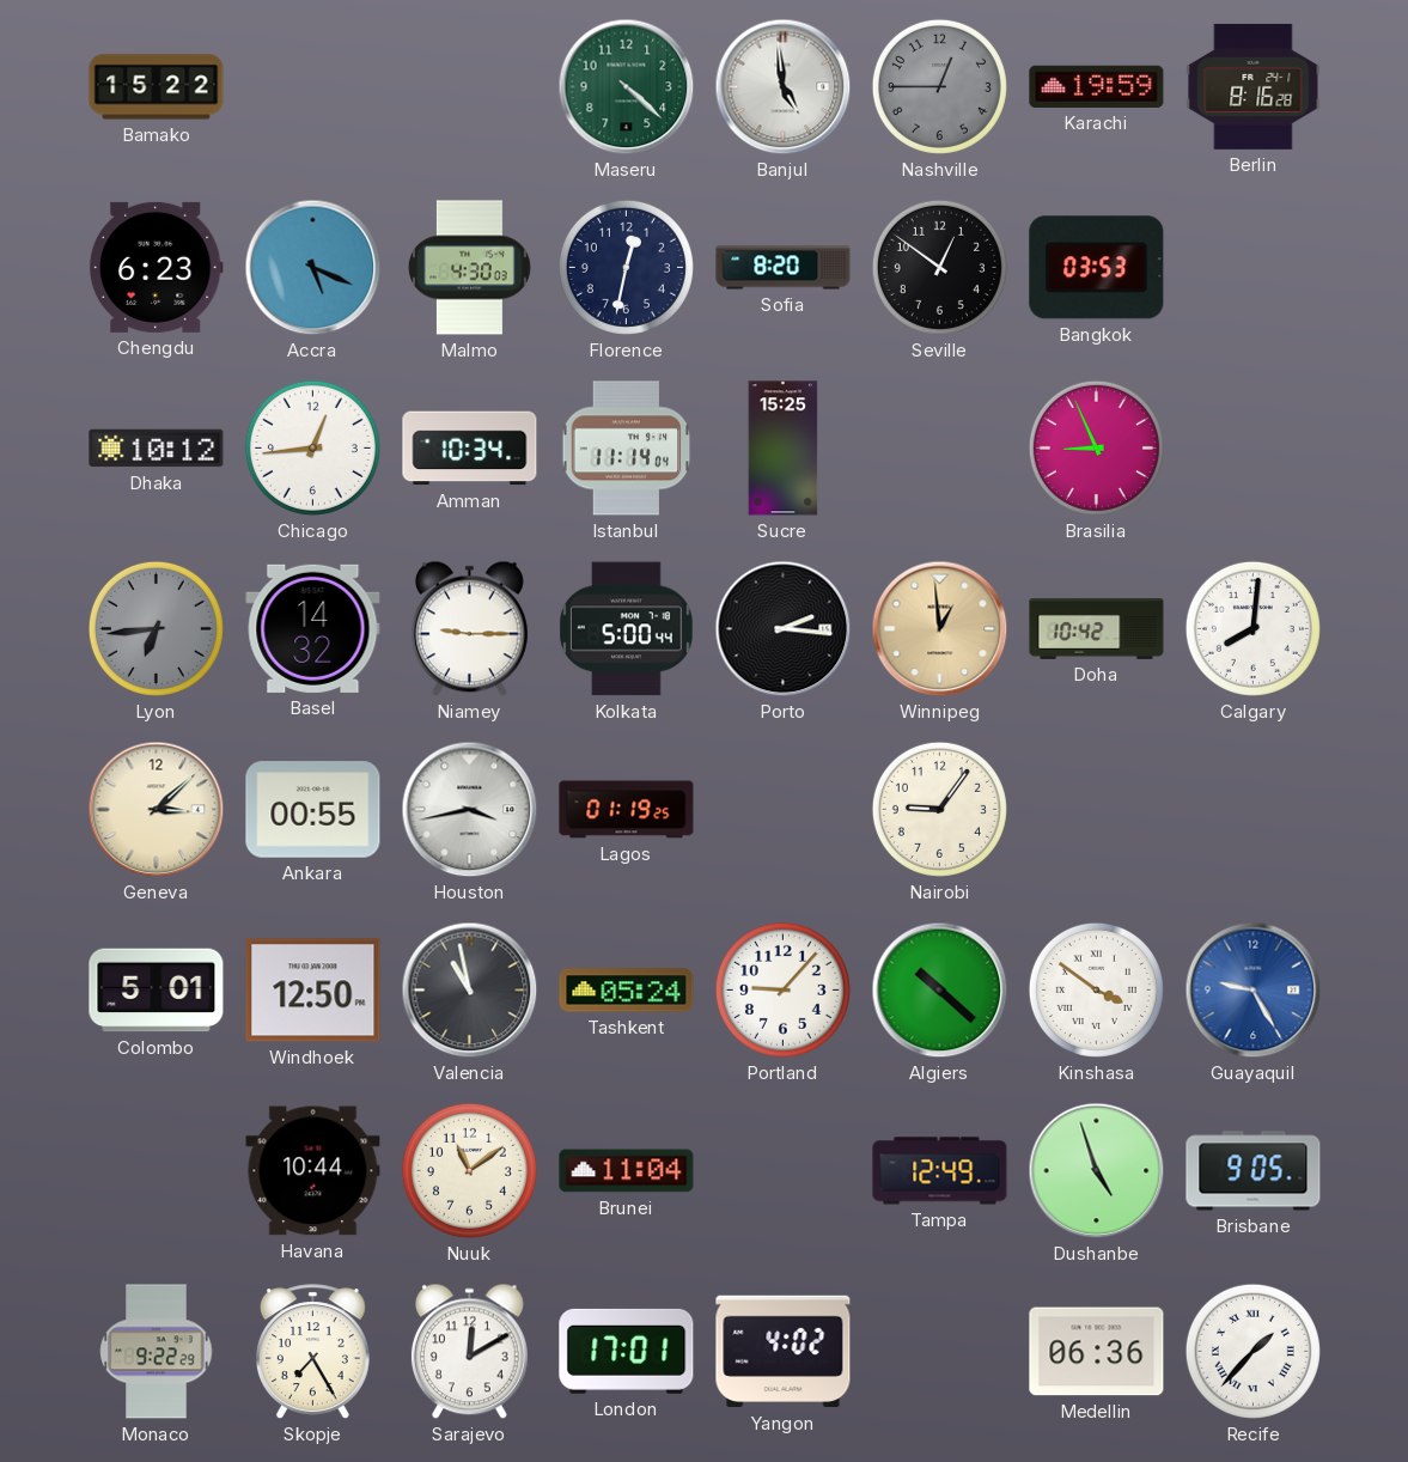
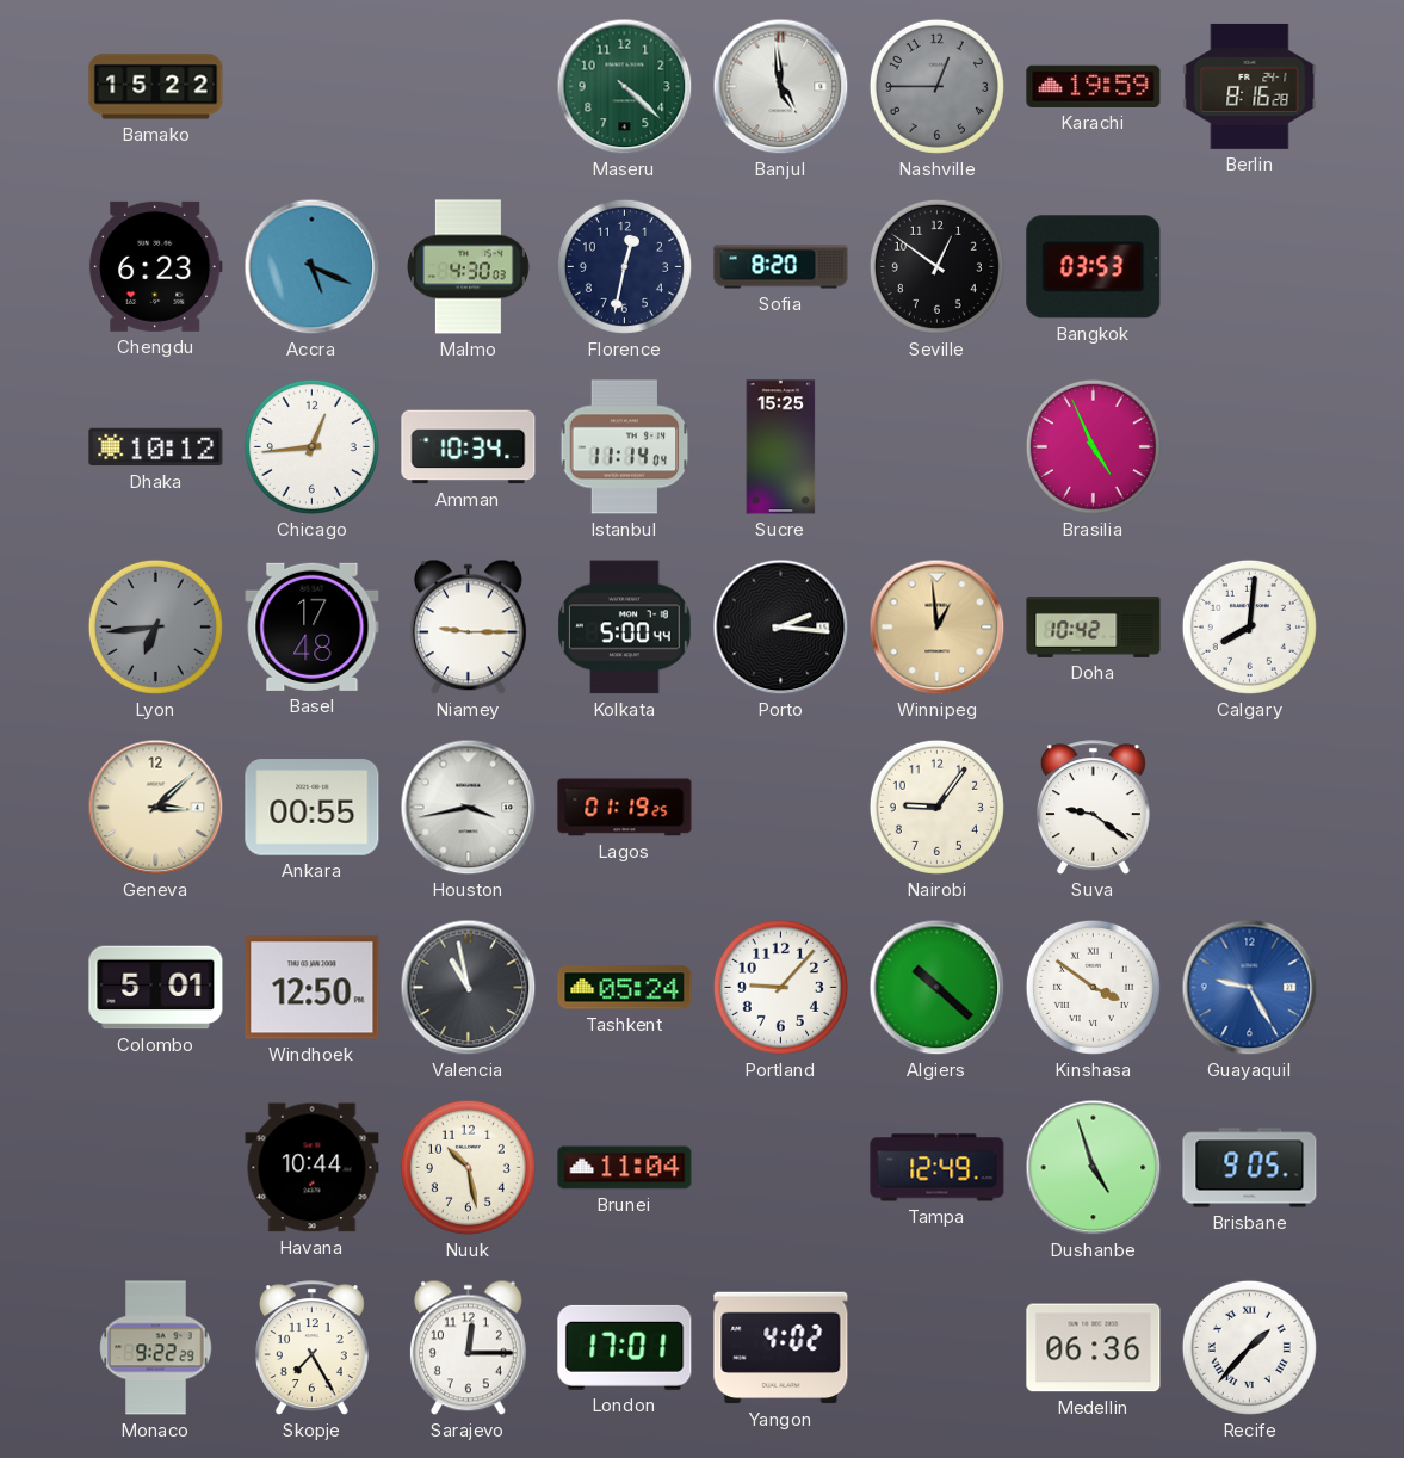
Brasilia: 8:56 -> 4:56
Basel: 14:32 -> 17:48
Suva: none -> 9:21
Nuuk: 11:09 -> 10:28
Sarajevo: 12:10 -> 12:15
